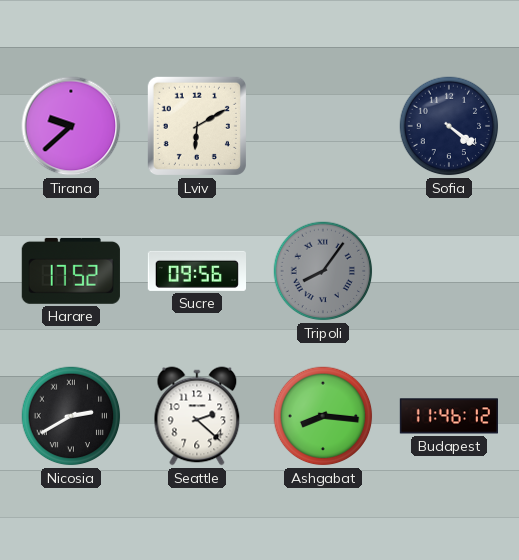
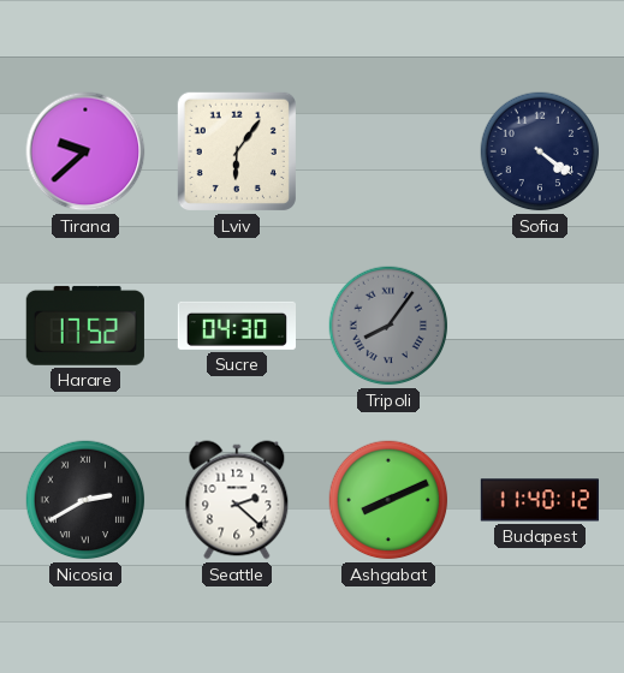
Lviv: 6:10 -> 6:06
Sucre: 09:56 -> 04:30
Ashgabat: 8:16 -> 8:11
Budapest: 11:46 -> 11:40
